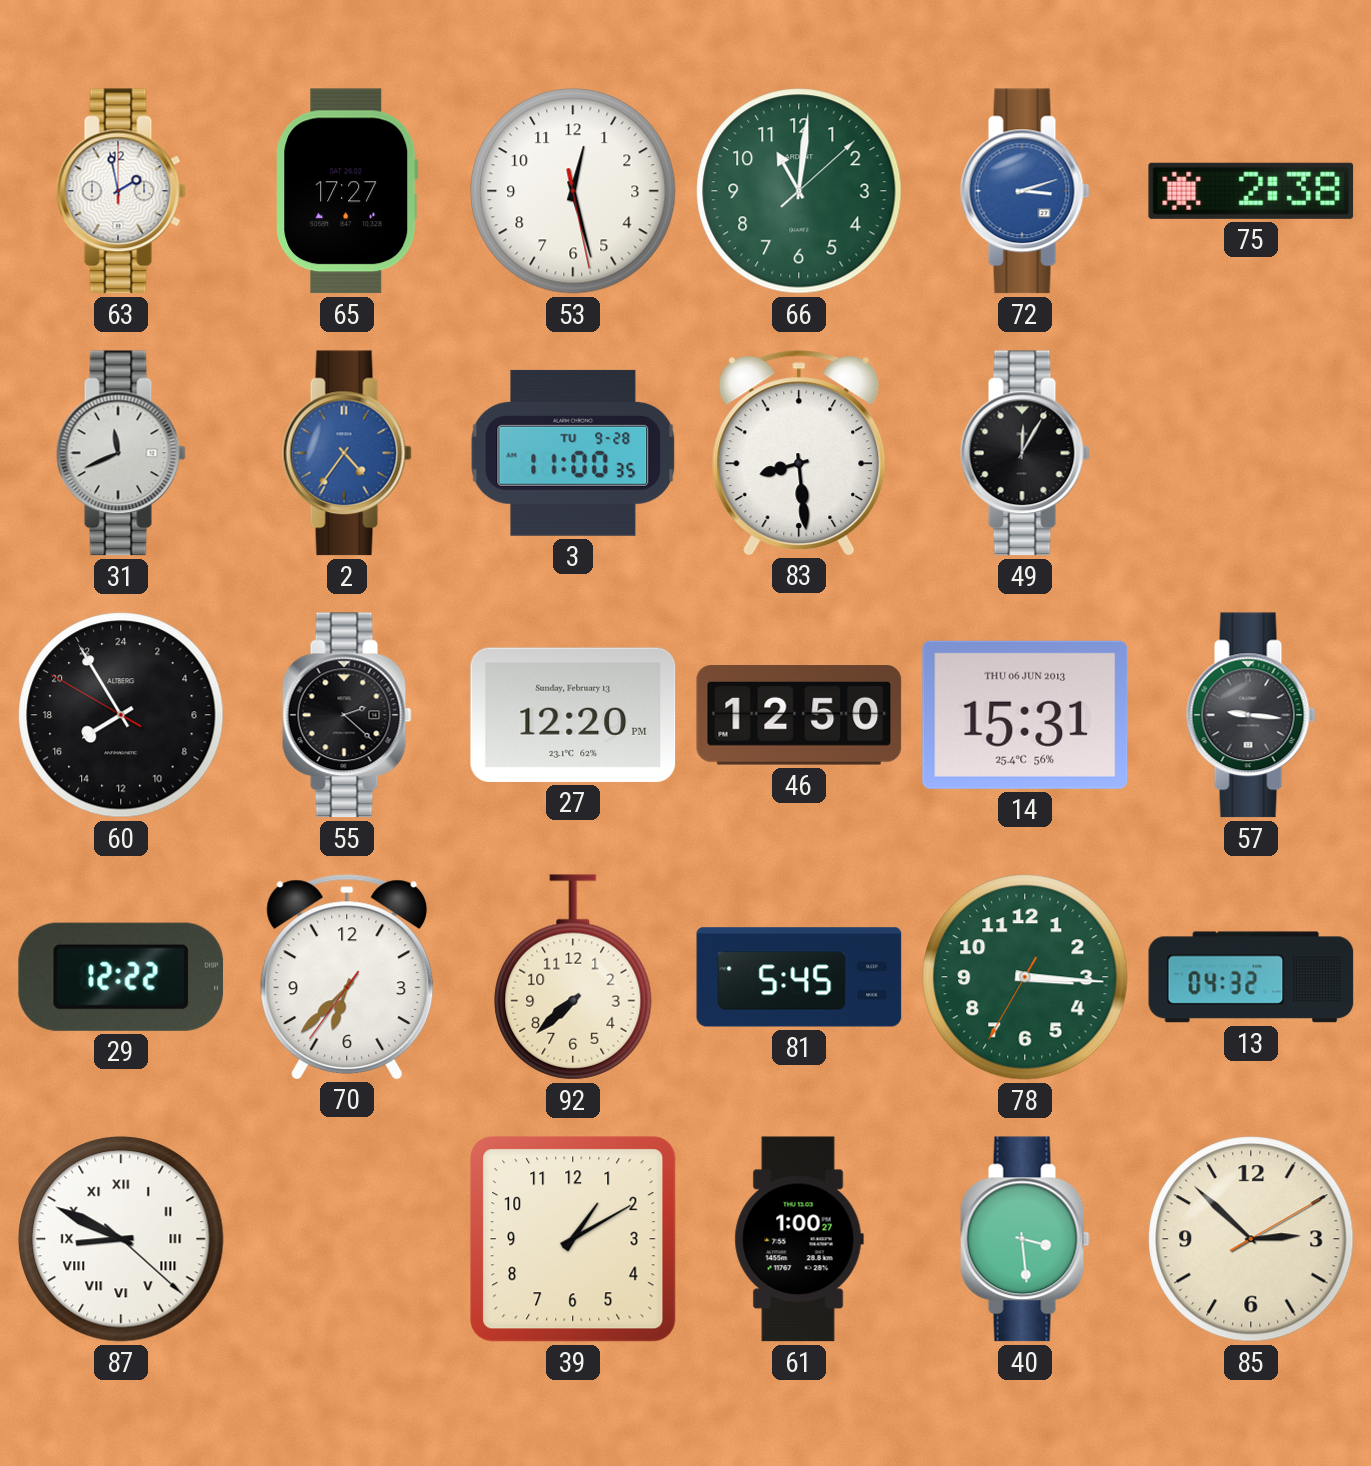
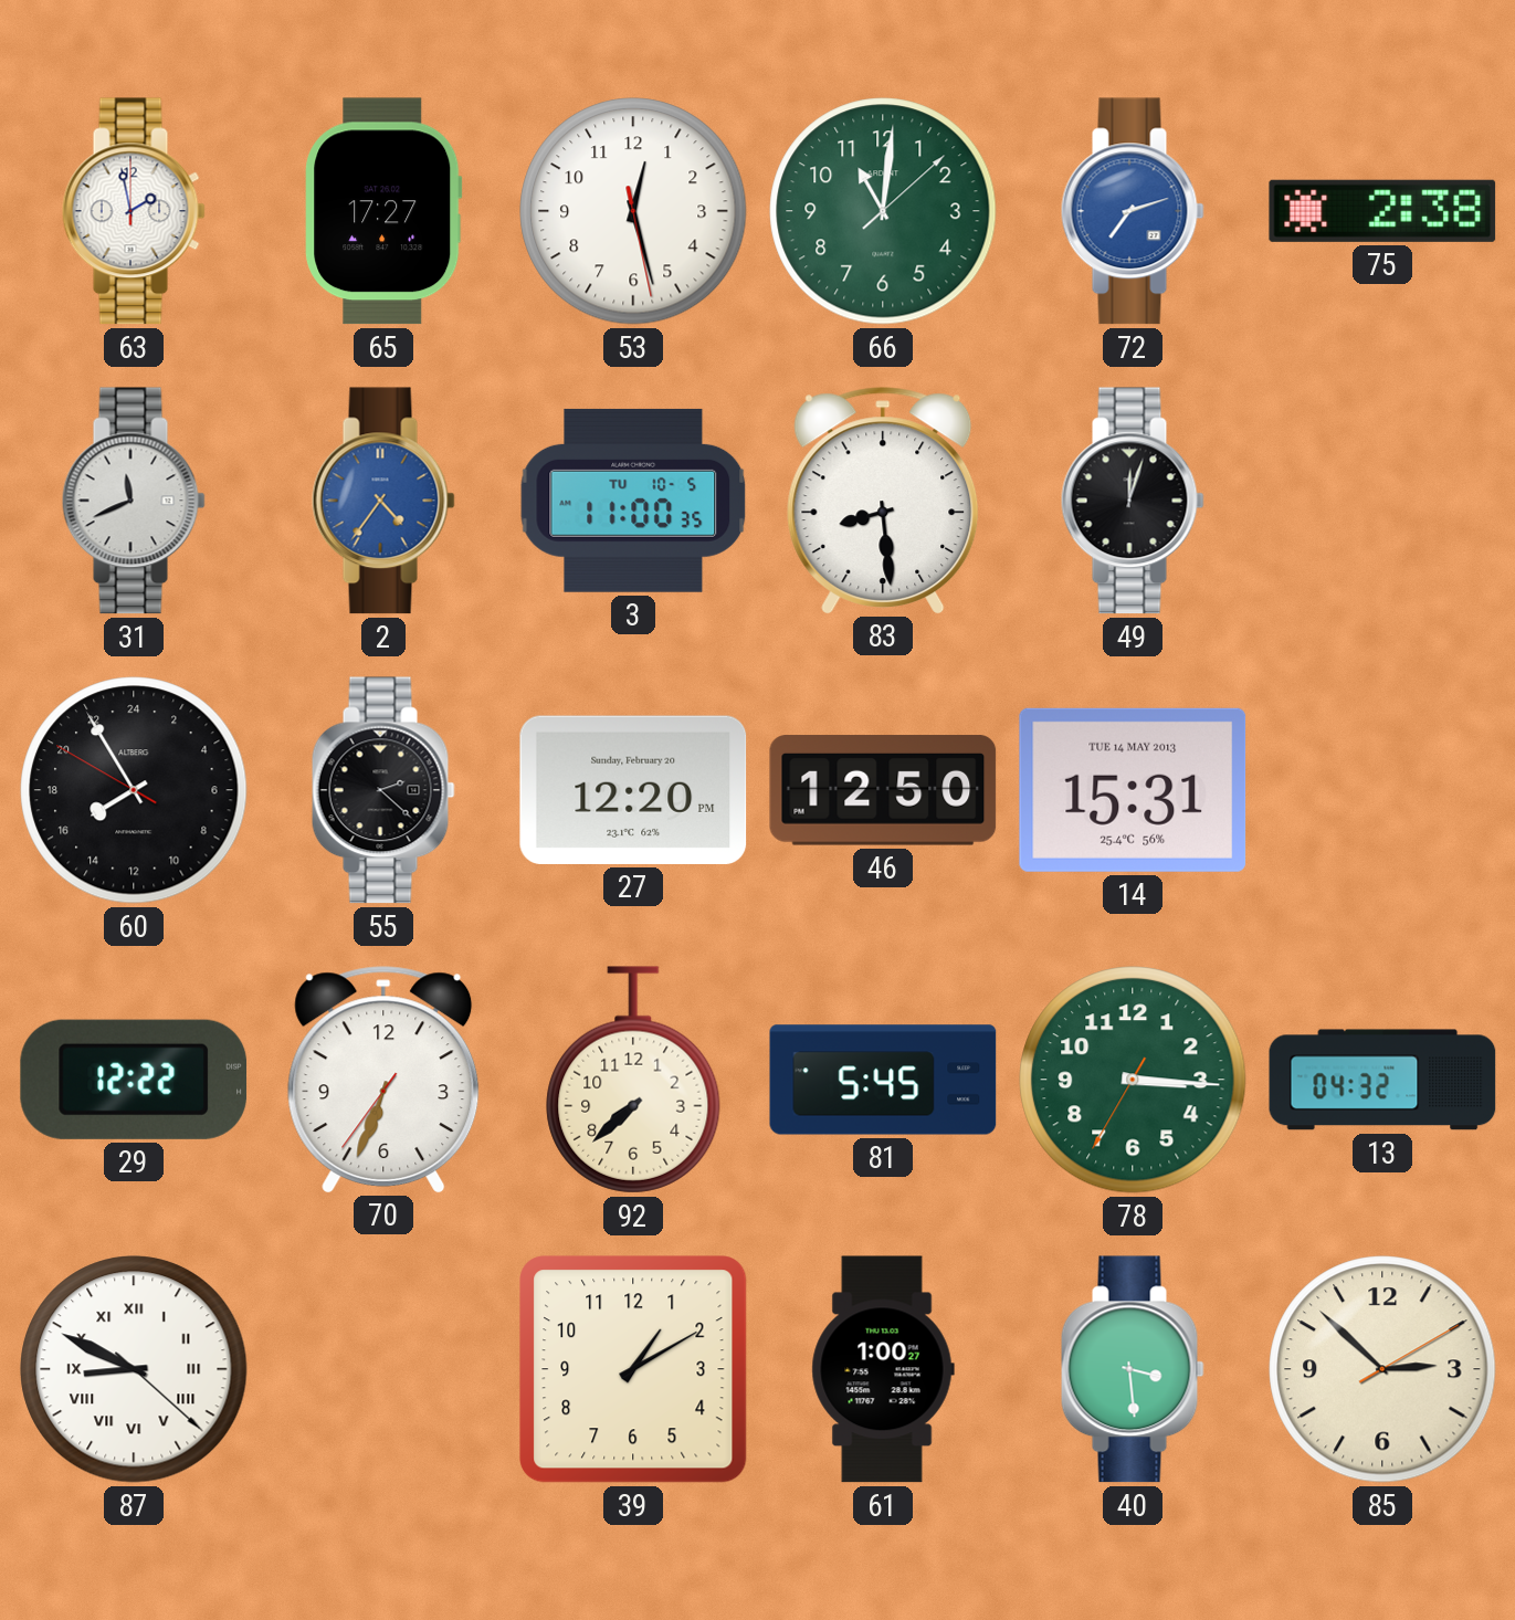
72: 3:12 -> 7:12
3 date: TU 9-28 -> TU 10-5
49: 12:05 -> 12:03
27 date: Sunday, February 13 -> Sunday, February 20
14 date: THU 06 JUN 2013 -> TUE 14 MAY 2013
57: 9:16 -> none
70: 6:37 -> 6:33
